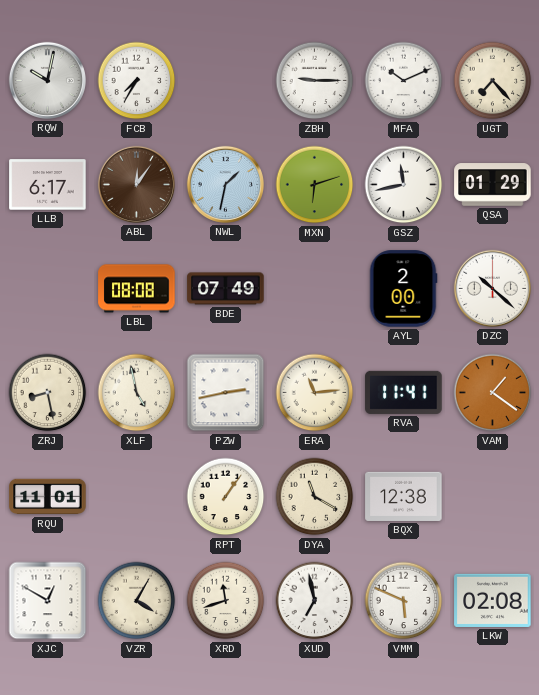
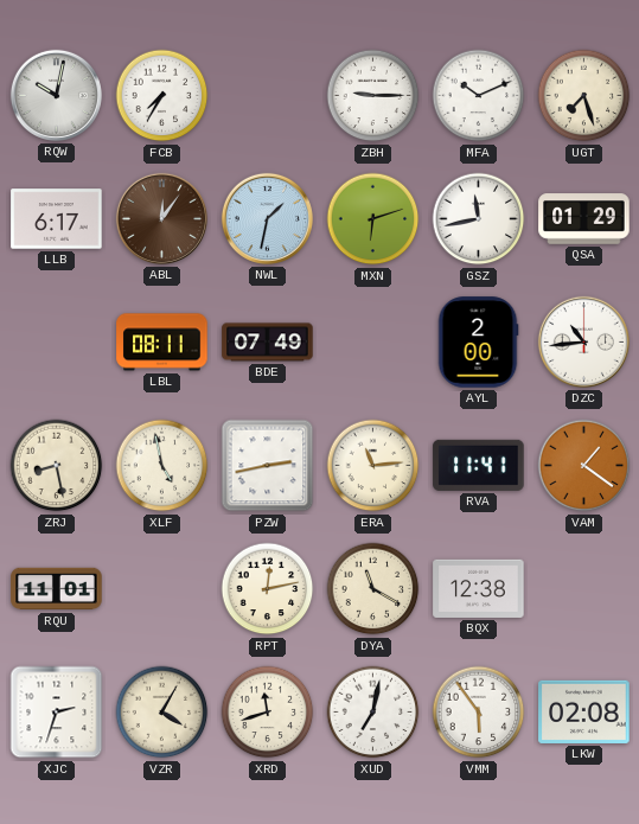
UGT: 7:23 -> 7:27
LBL: 08:08 -> 08:11
DZC: 10:22 -> 10:44
RPT: 1:06 -> 12:13
XJC: 12:50 -> 2:33
XUD: 6:58 -> 7:02
VMM: 5:49 -> 5:54
